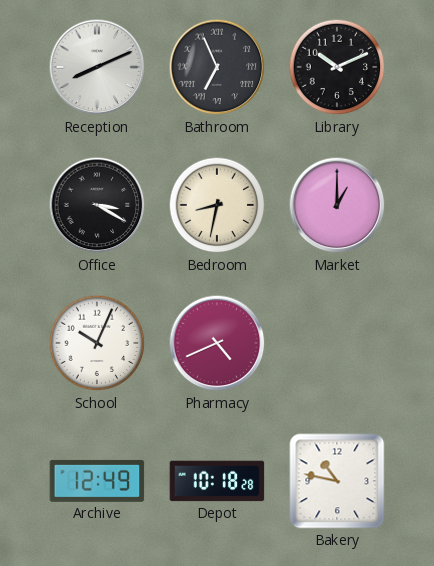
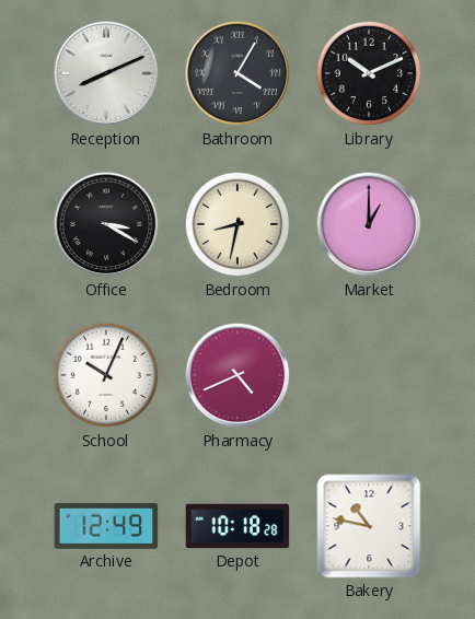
Bathroom: 6:56 -> 4:05
